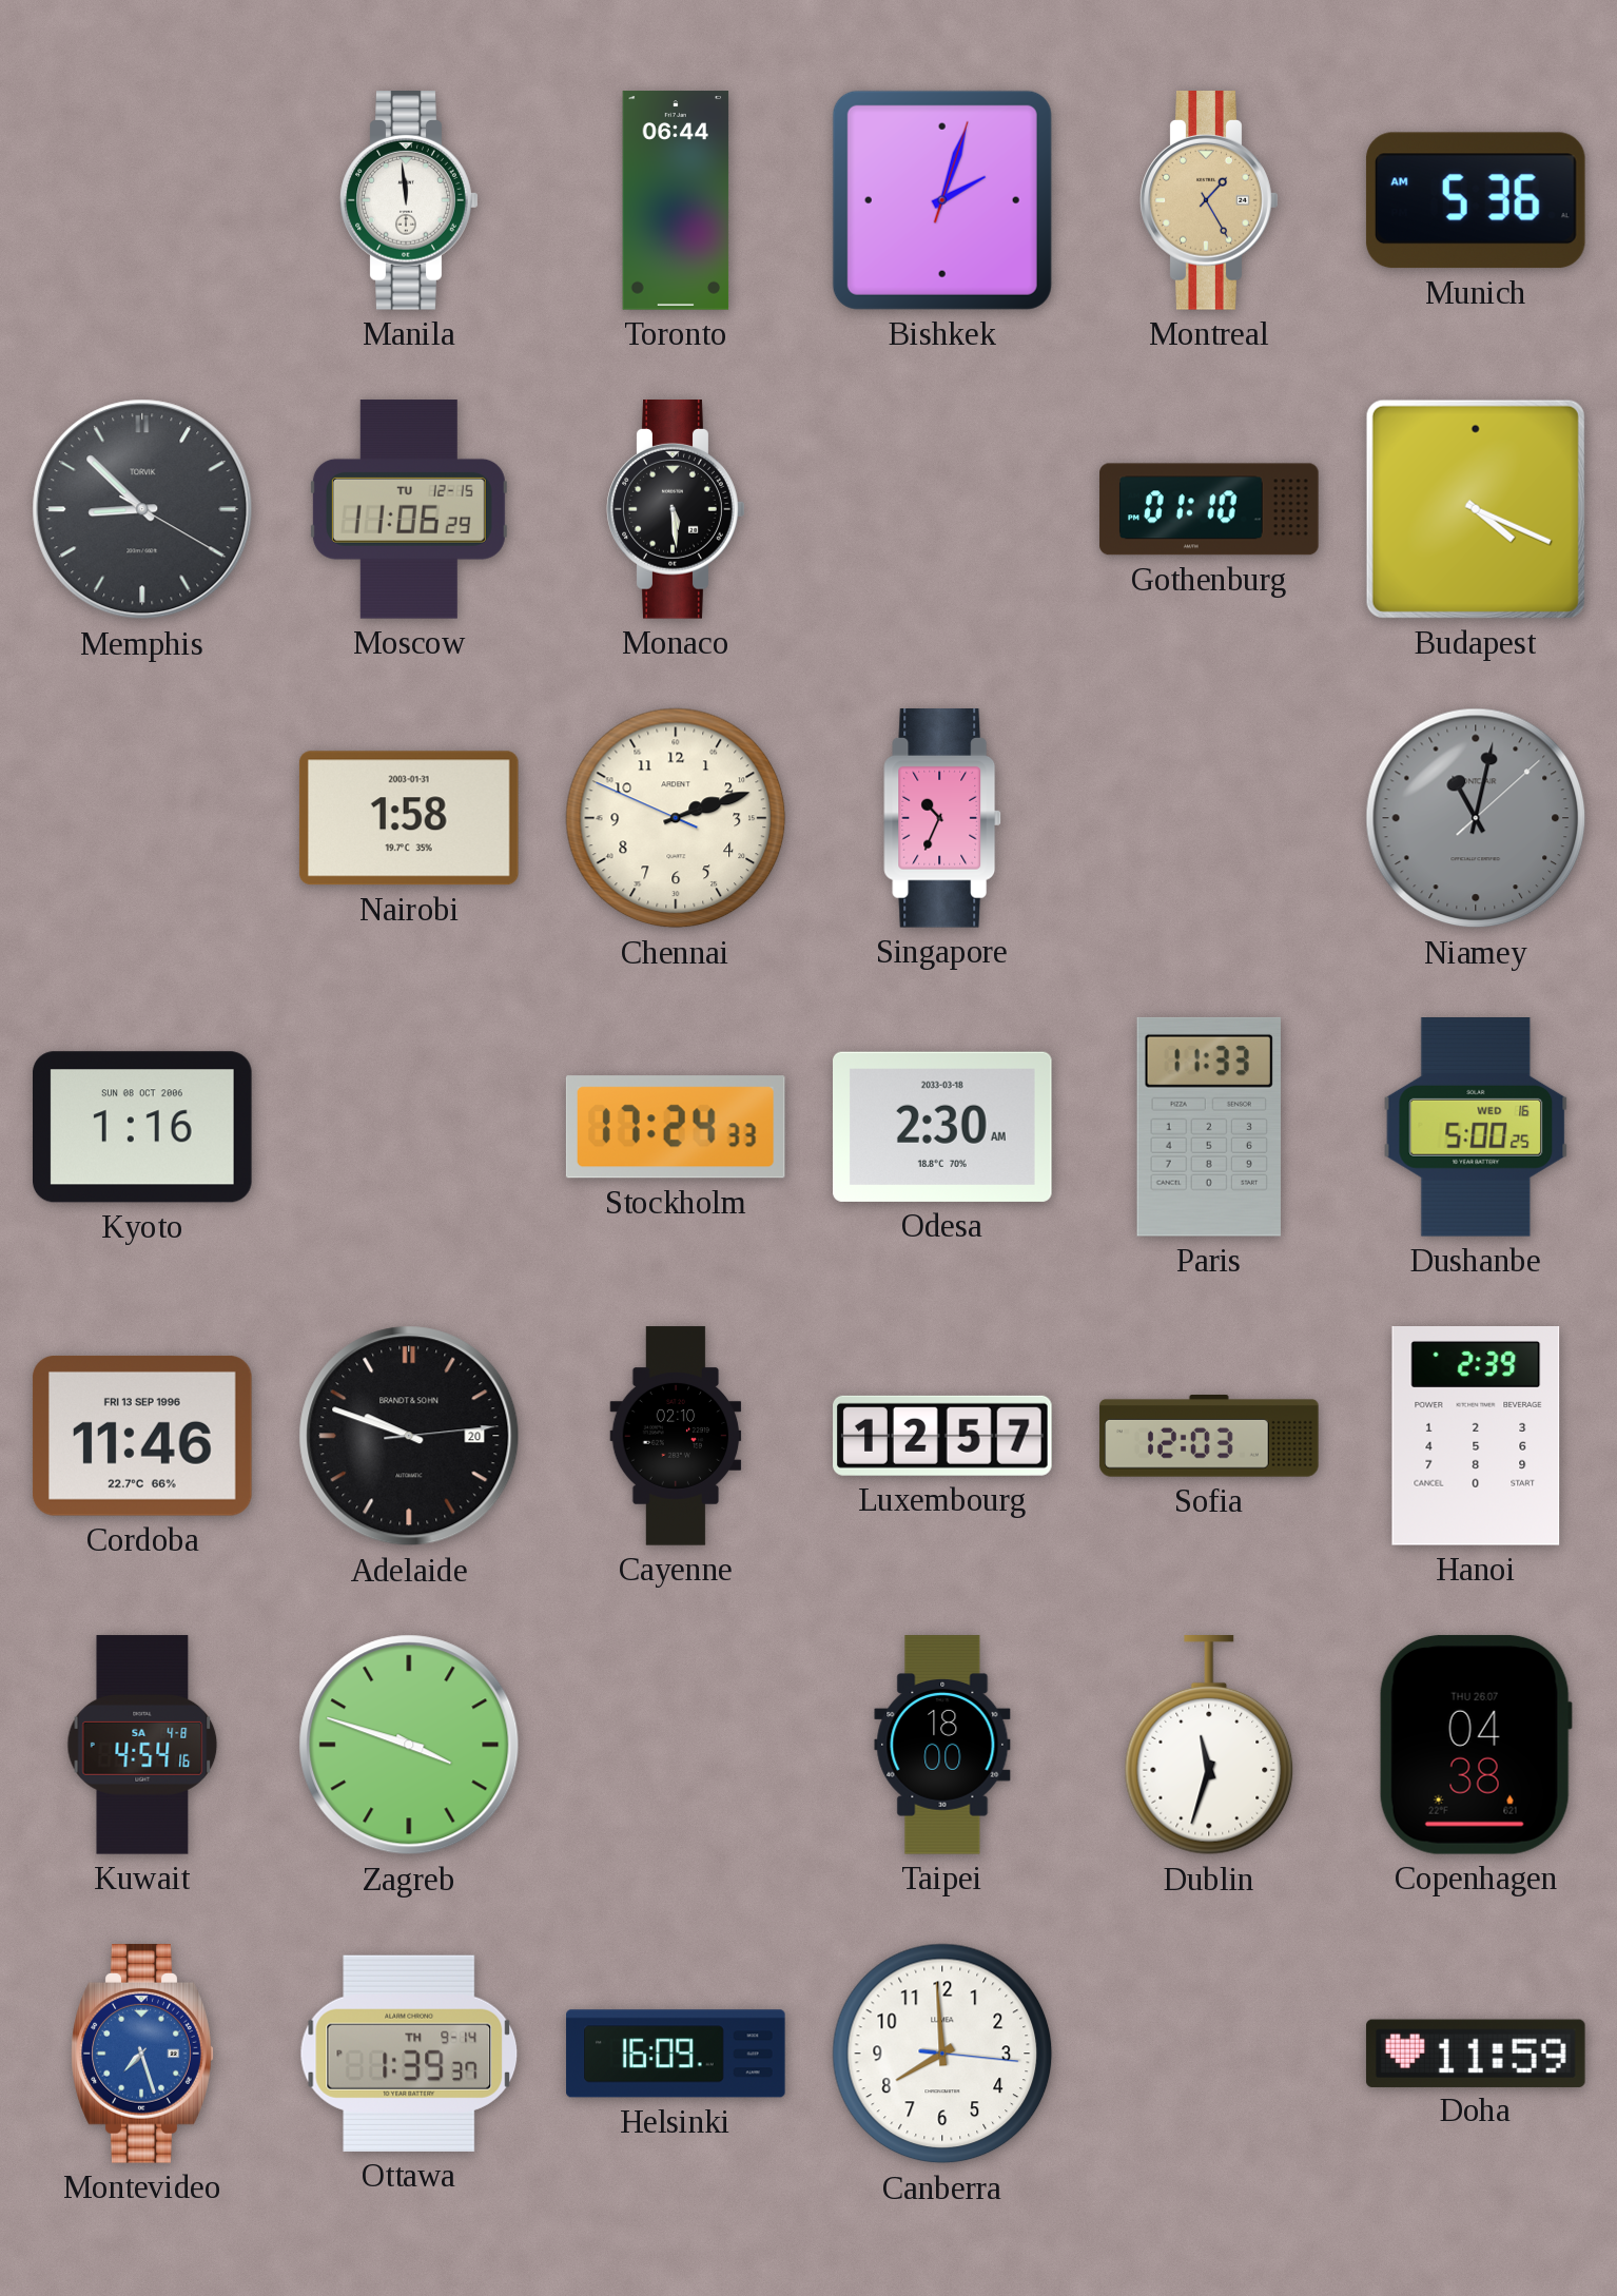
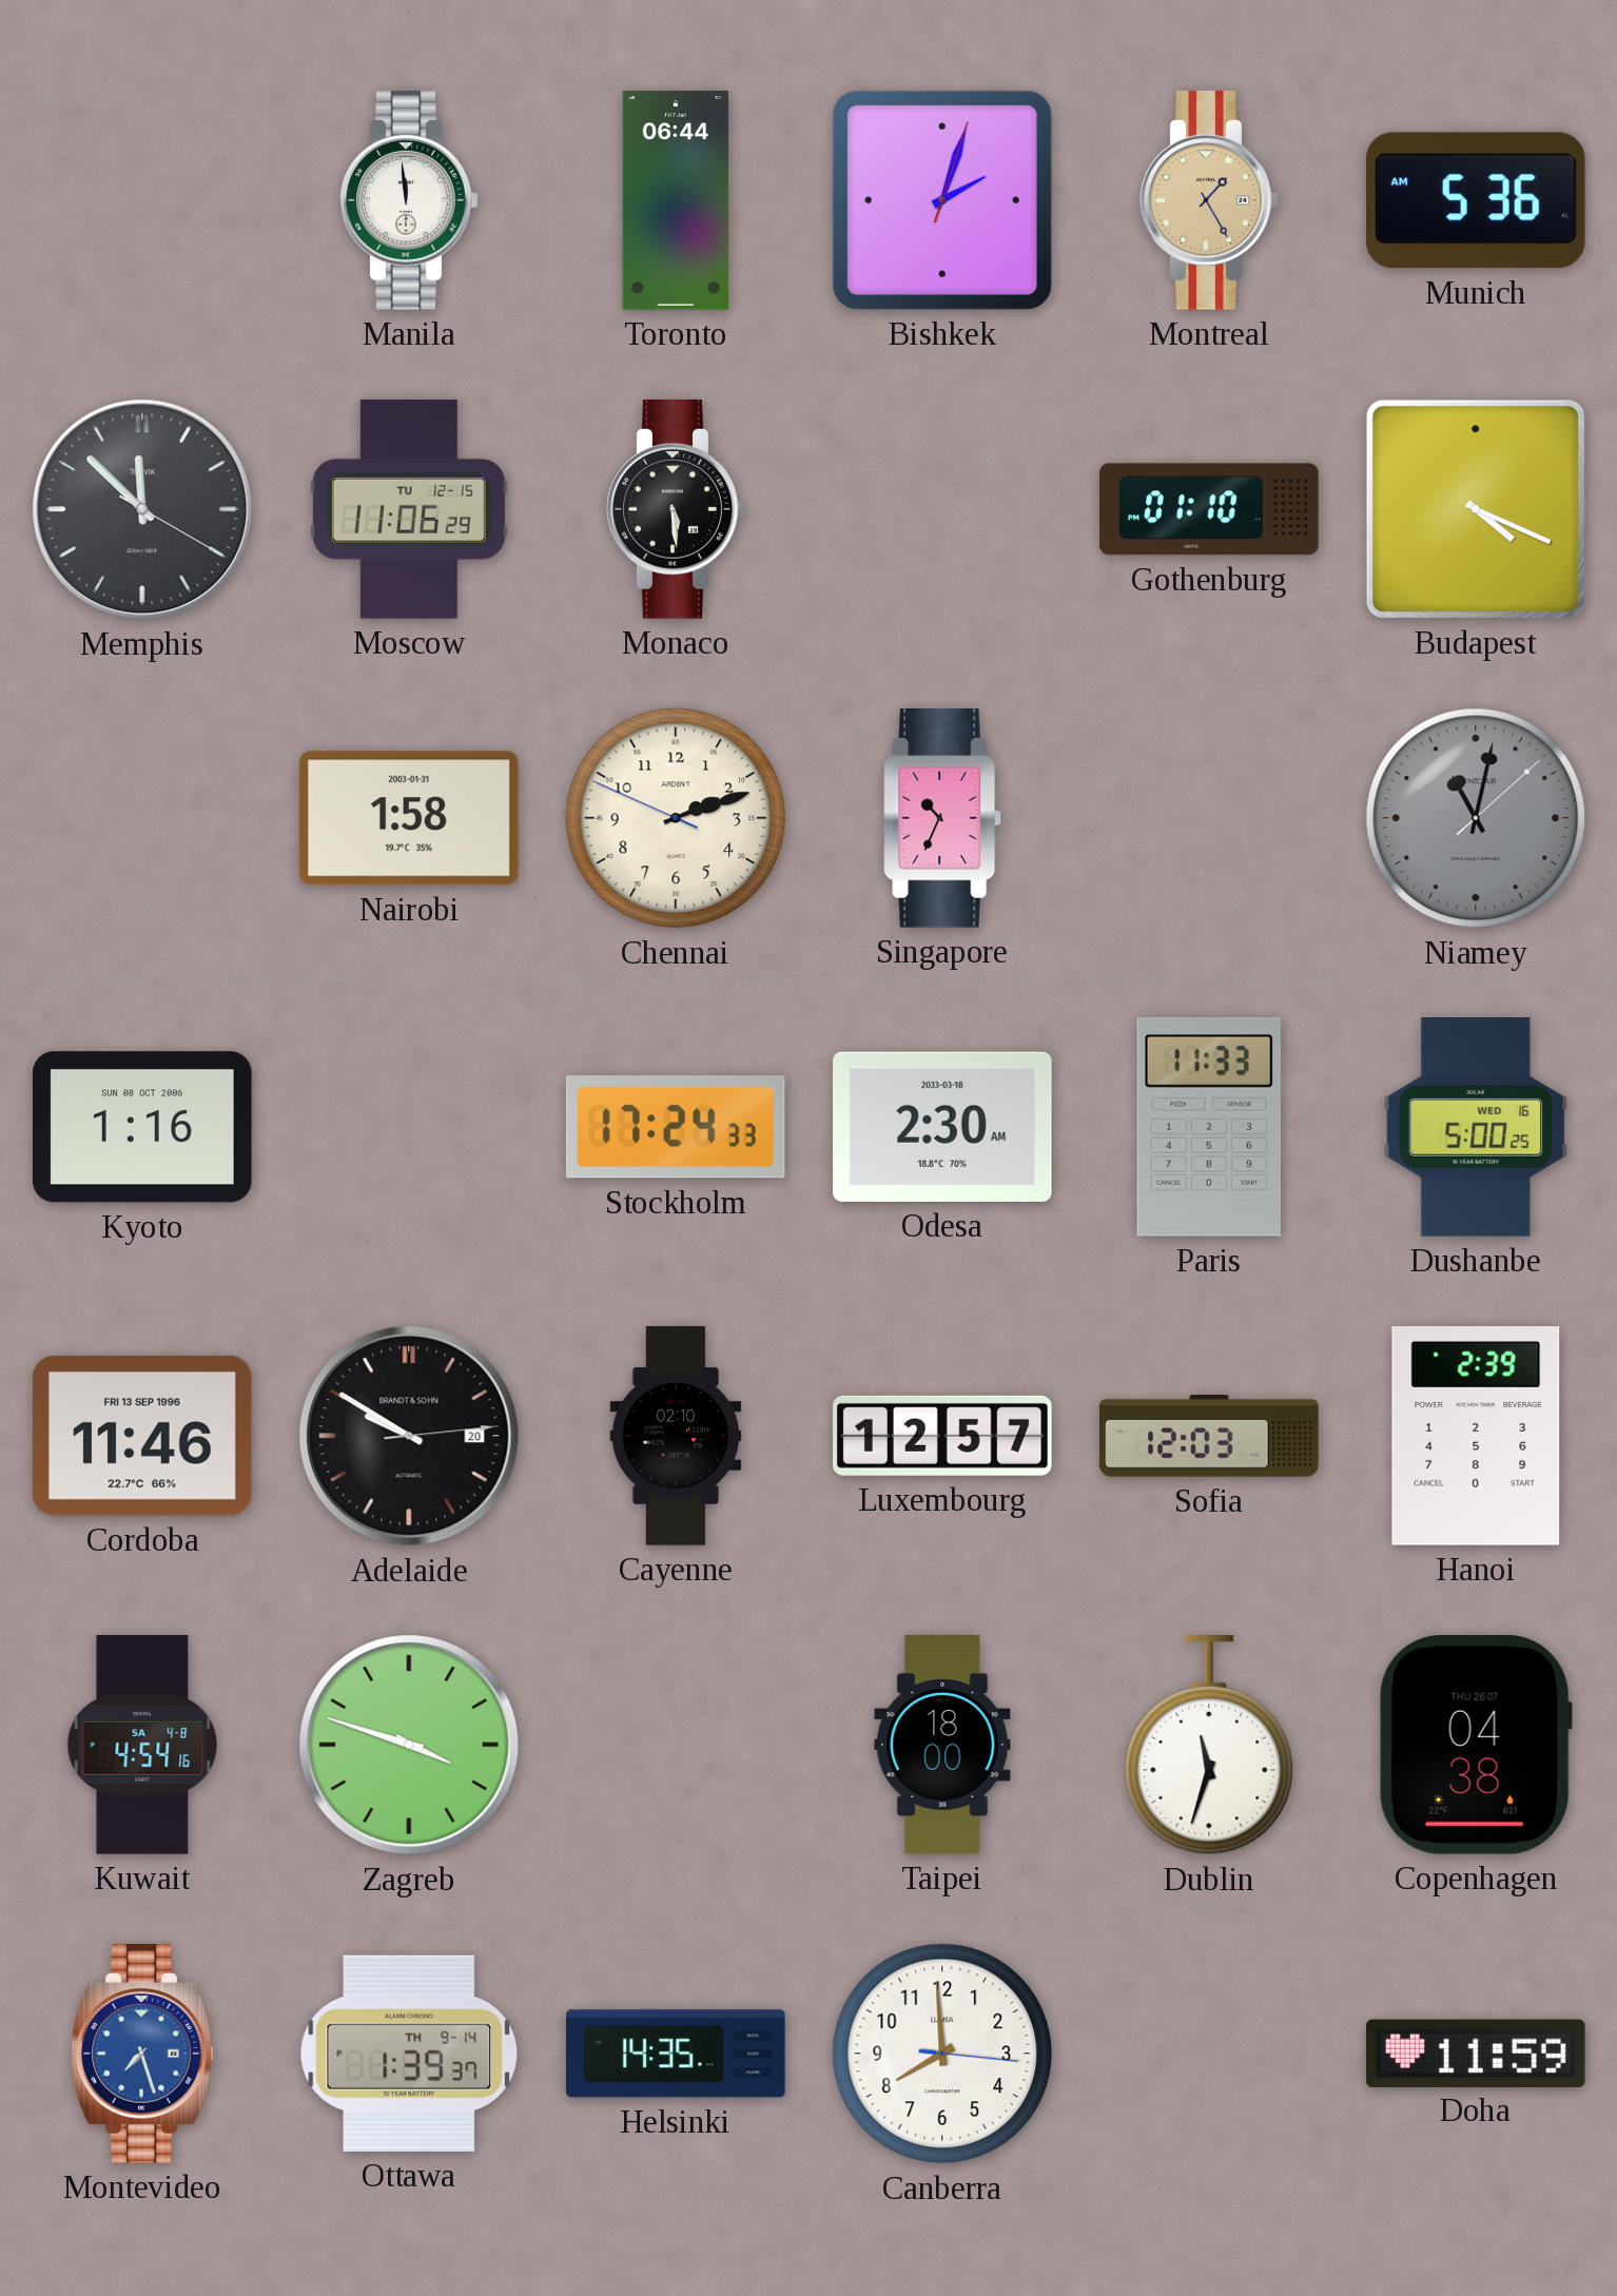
Memphis: 8:52 -> 11:52
Adelaide: 9:48 -> 9:50
Helsinki: 16:09 -> 14:35
